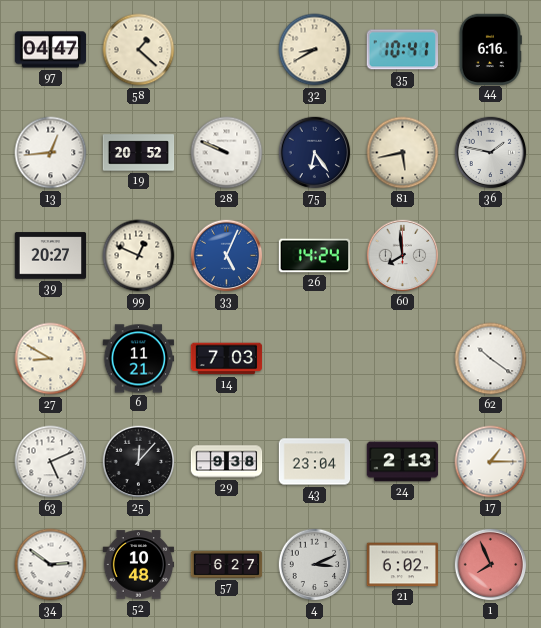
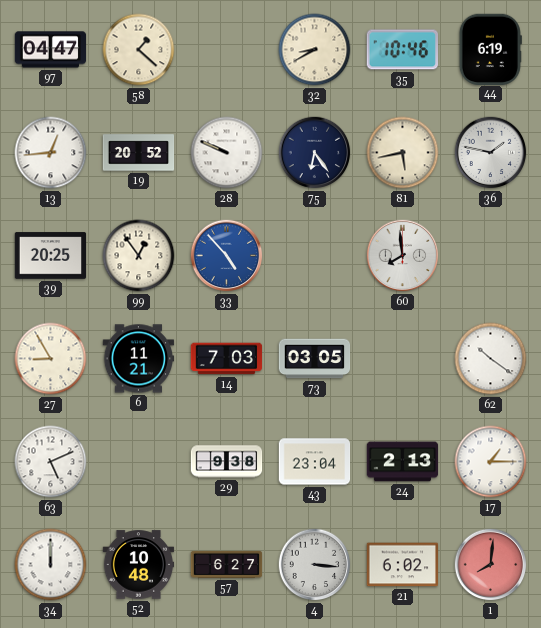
35: 10:41 -> 10:46
44: 6:16 -> 6:19
39: 20:27 -> 20:25
99: 12:49 -> 12:54
33: 5:04 -> 4:53
26: 14:24 -> none
27: 8:50 -> 8:55
73: none -> 03:05
25: 12:07 -> none
34: 2:51 -> 12:00
4: 3:11 -> 3:16
1: 7:56 -> 8:01
